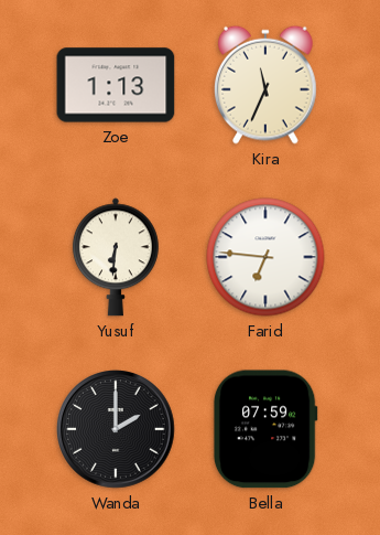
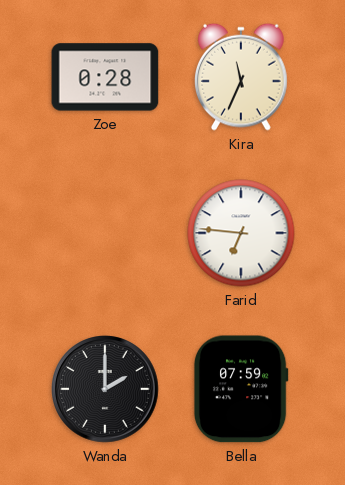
Zoe: 1:13 -> 0:28
Yusuf: 6:31 -> none
